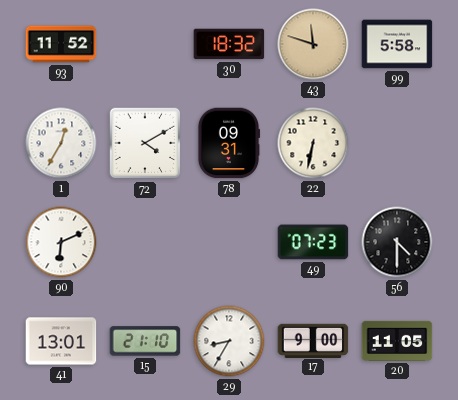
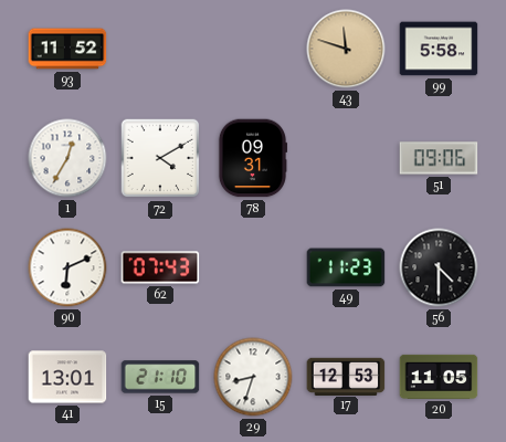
30: 18:32 -> none
22: 6:32 -> none
51: none -> 09:06
62: none -> 07:43
49: 07:23 -> 11:23
29: 8:35 -> 8:33
17: 9:00 -> 12:53
